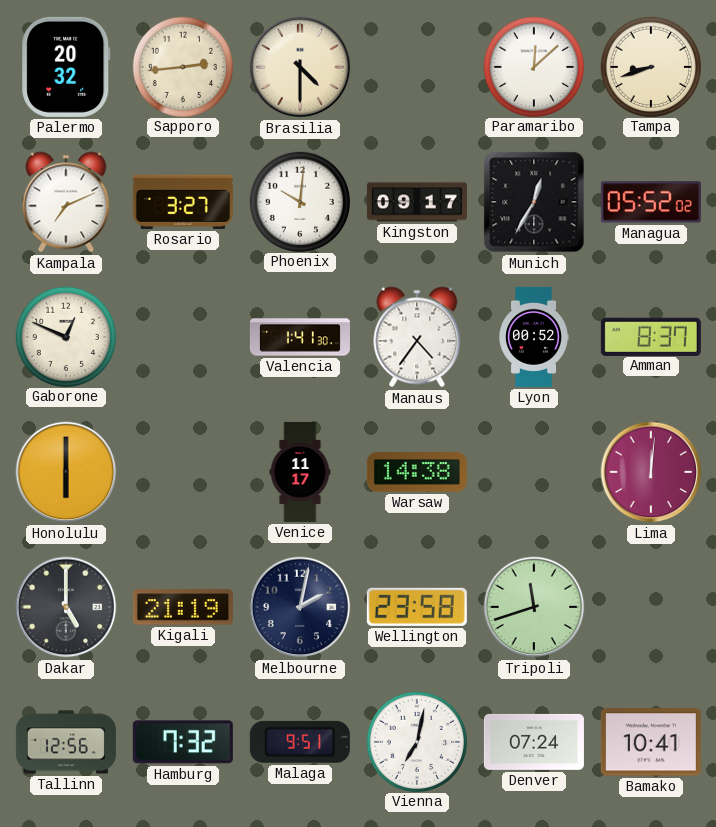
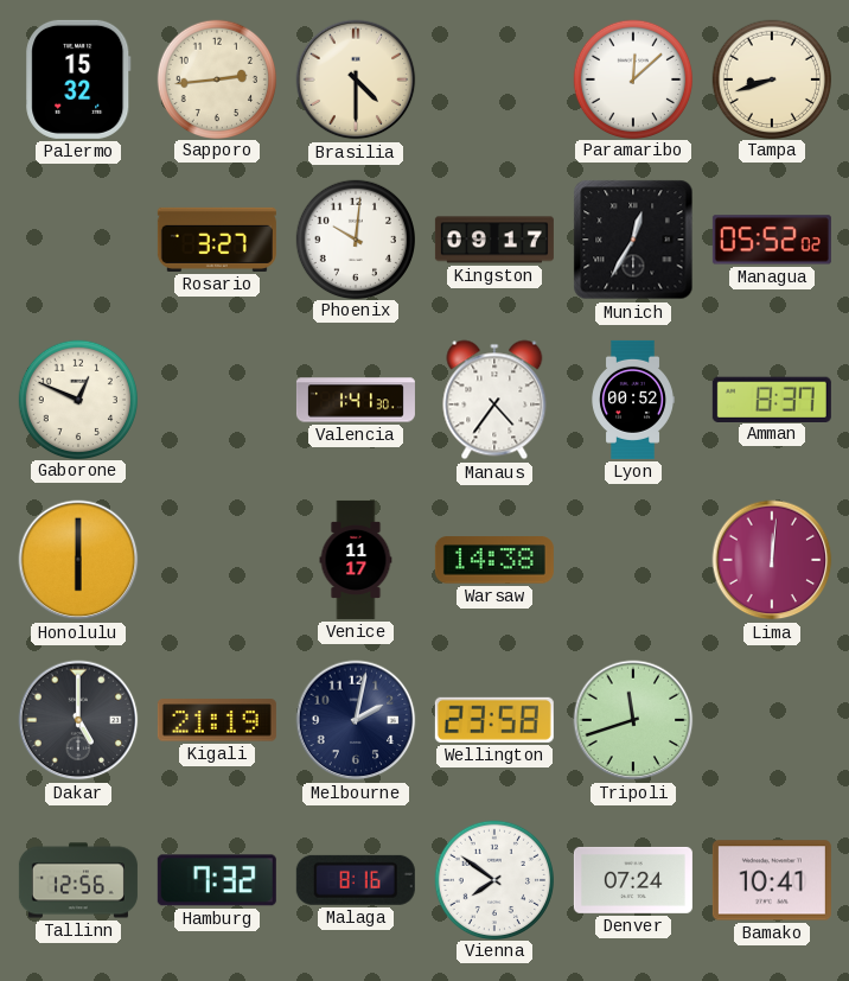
Palermo: 20:32 -> 15:32
Kampala: 7:11 -> none
Malaga: 9:51 -> 8:16
Vienna: 7:02 -> 7:51
